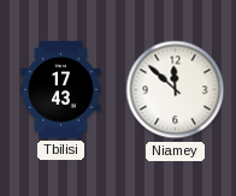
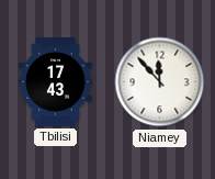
Niamey: 11:52 -> 11:53
